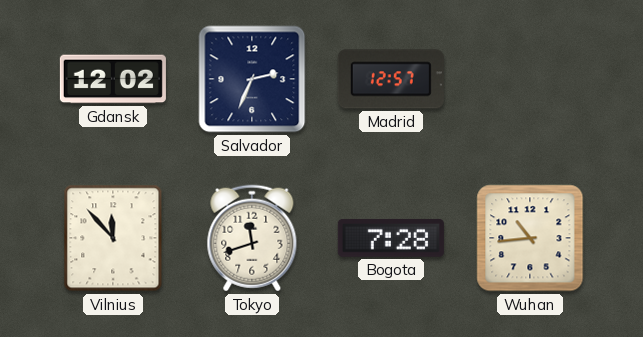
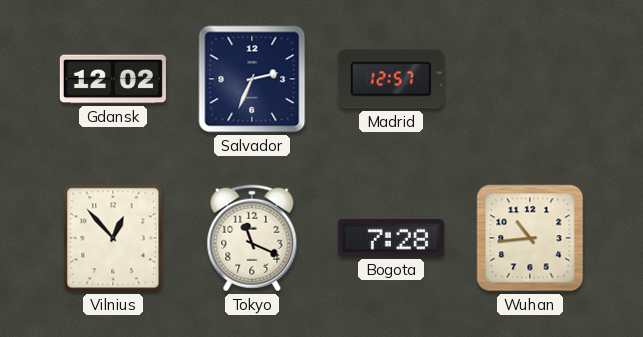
Vilnius: 11:53 -> 12:53
Tokyo: 11:42 -> 11:19
